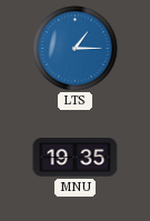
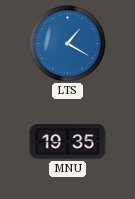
LTS: 1:15 -> 1:20
